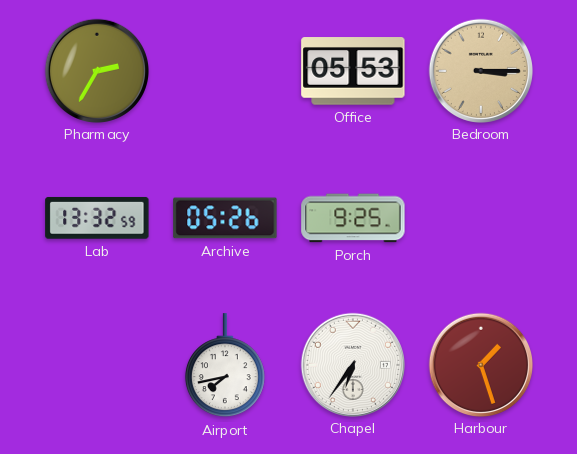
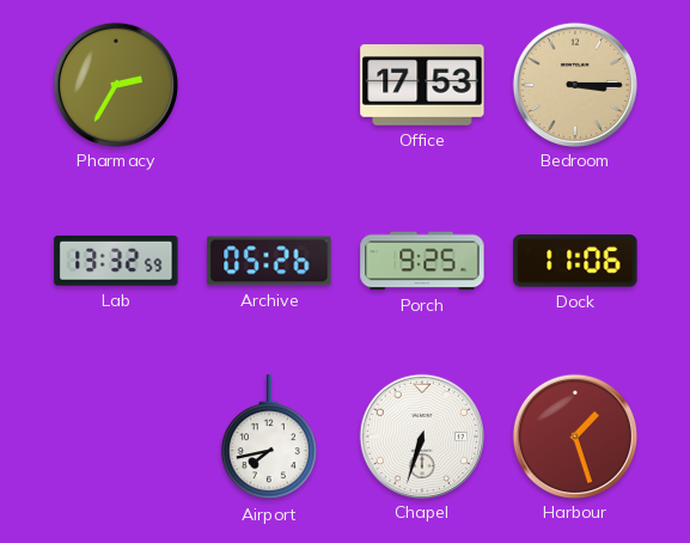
Office: 05:53 -> 17:53
Dock: none -> 11:06
Chapel: 6:36 -> 6:33
